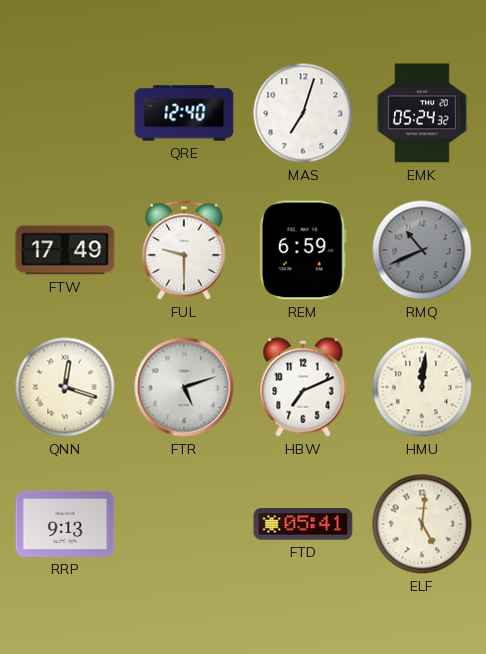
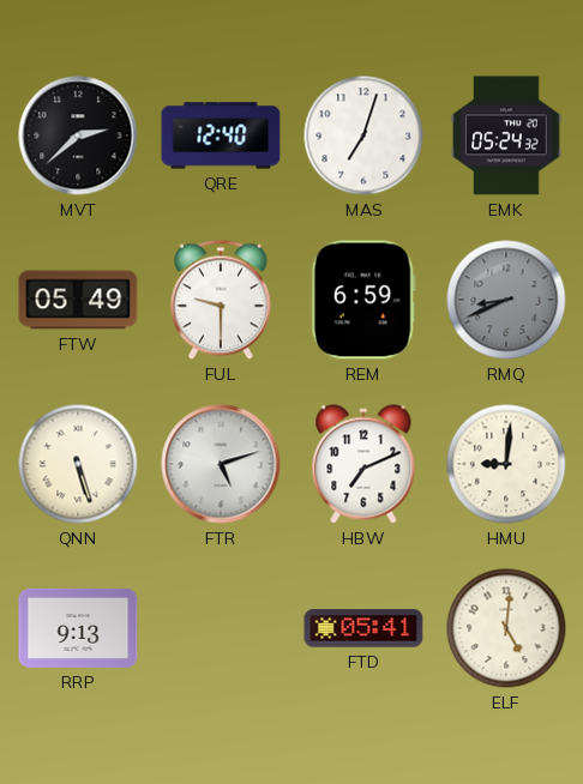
MVT: none -> 2:38
FTW: 17:49 -> 05:49
RMQ: 10:41 -> 8:41
QNN: 12:18 -> 5:27
HMU: 12:01 -> 9:01
